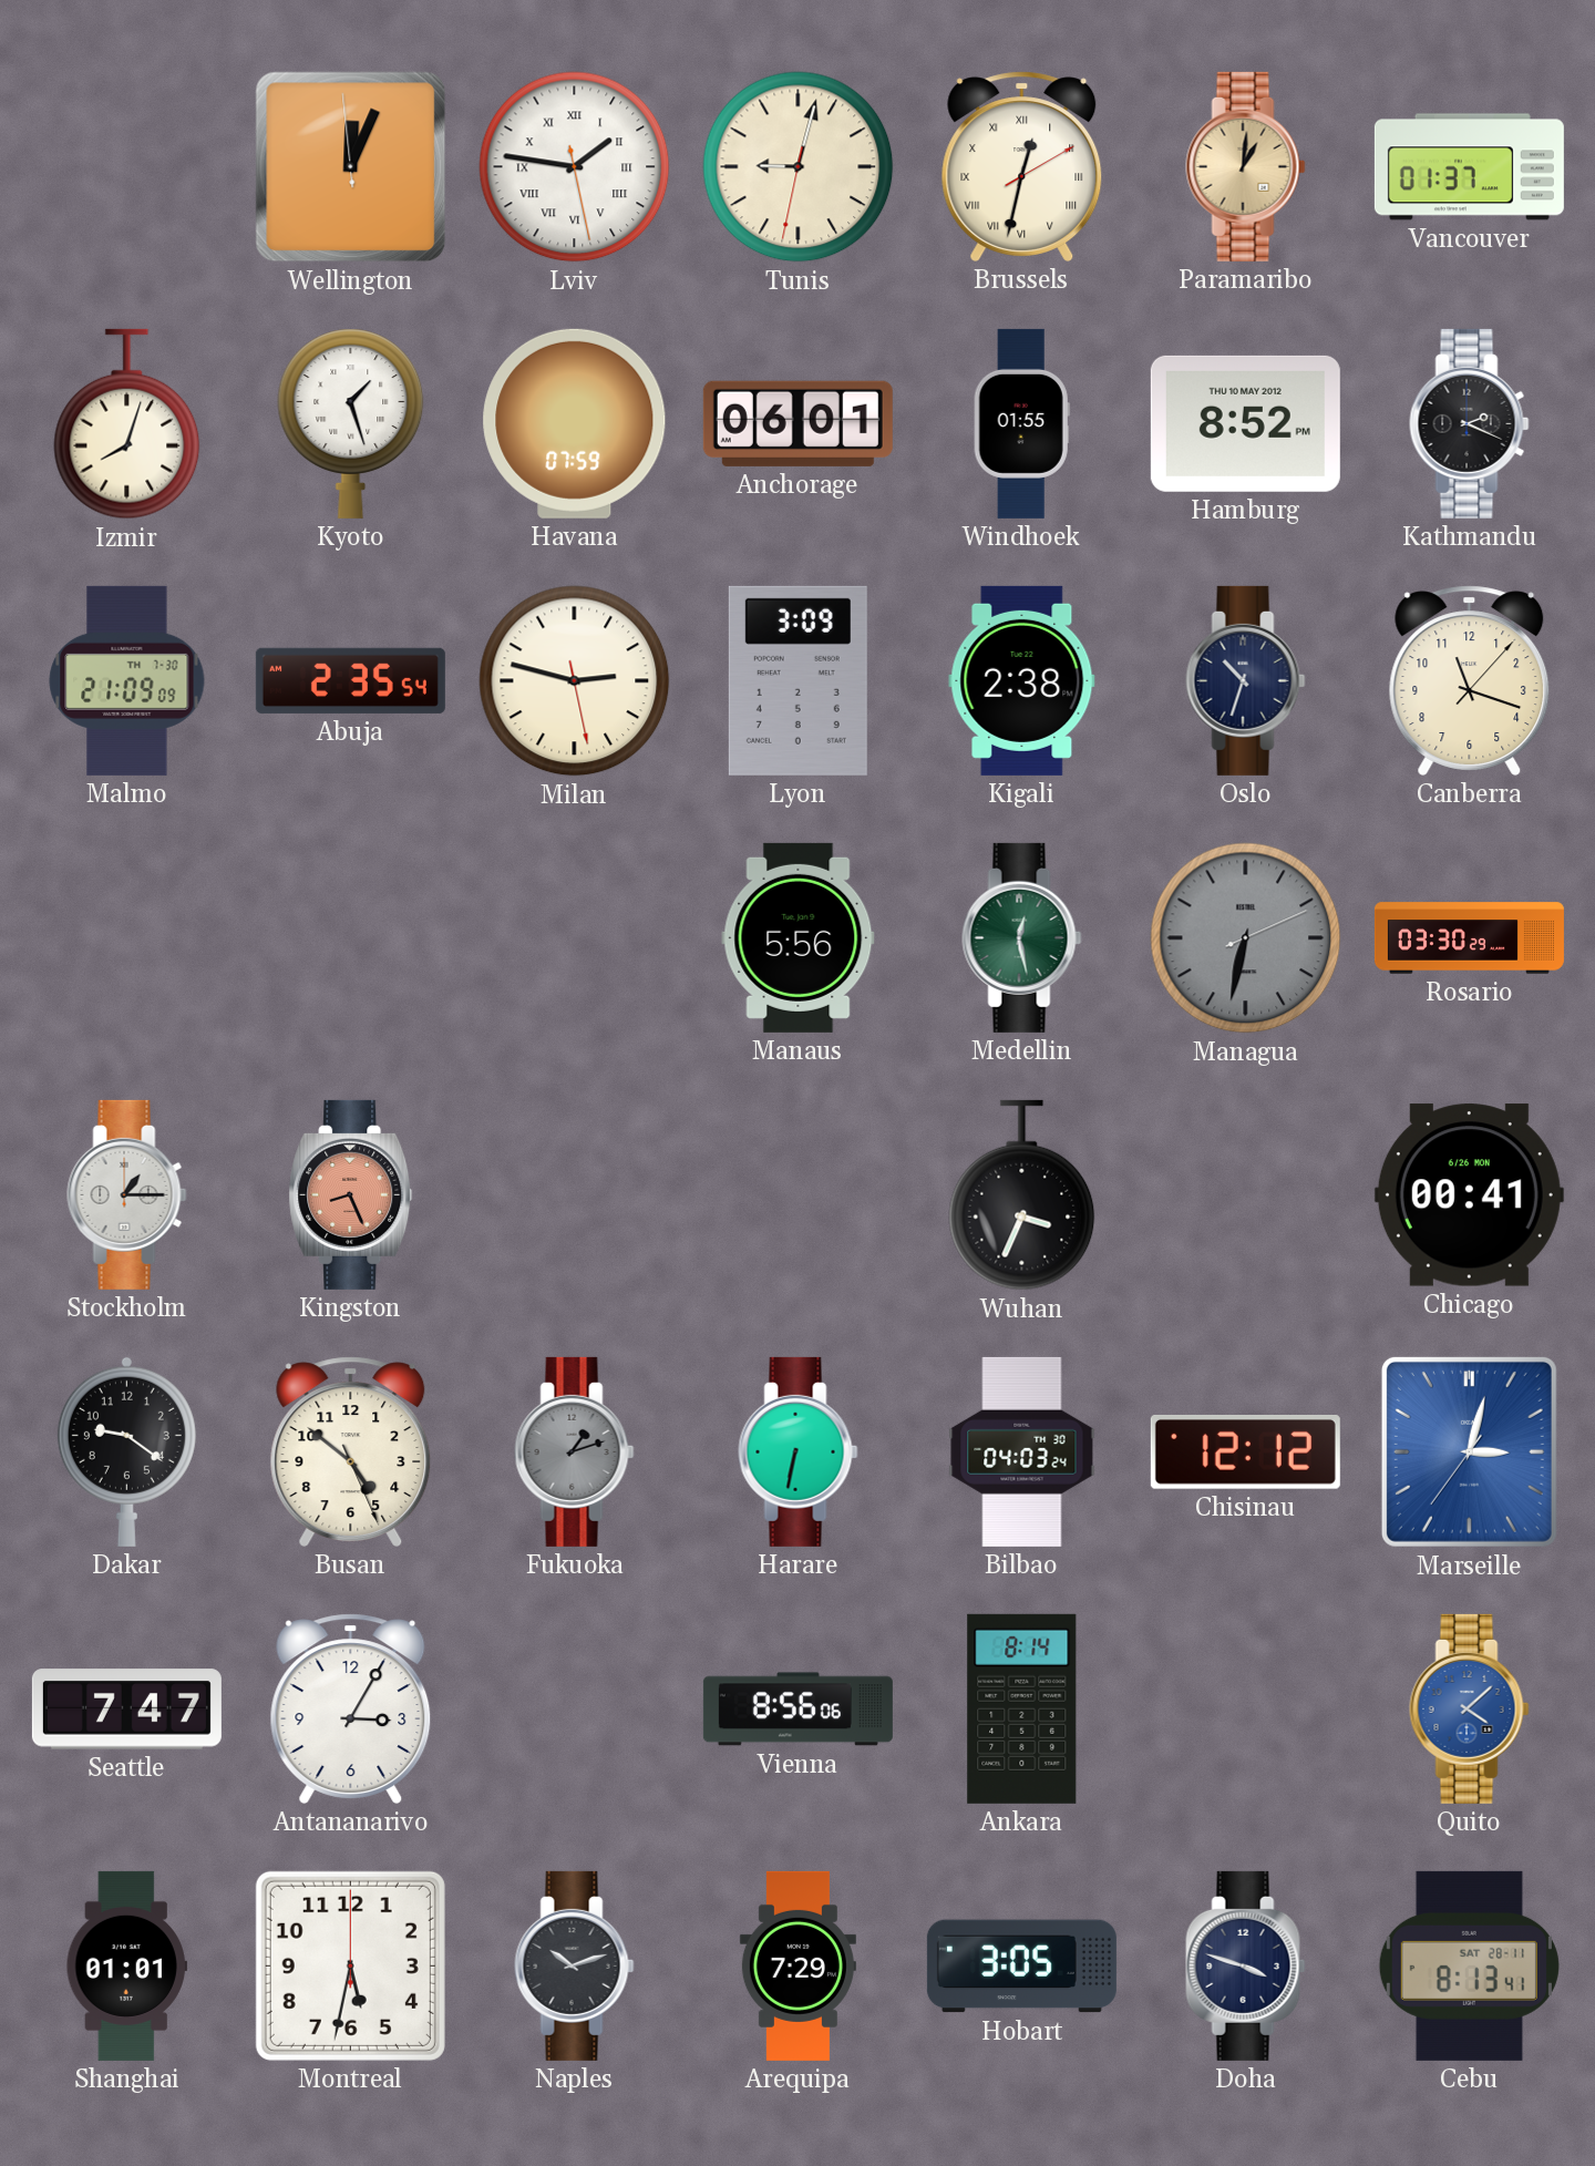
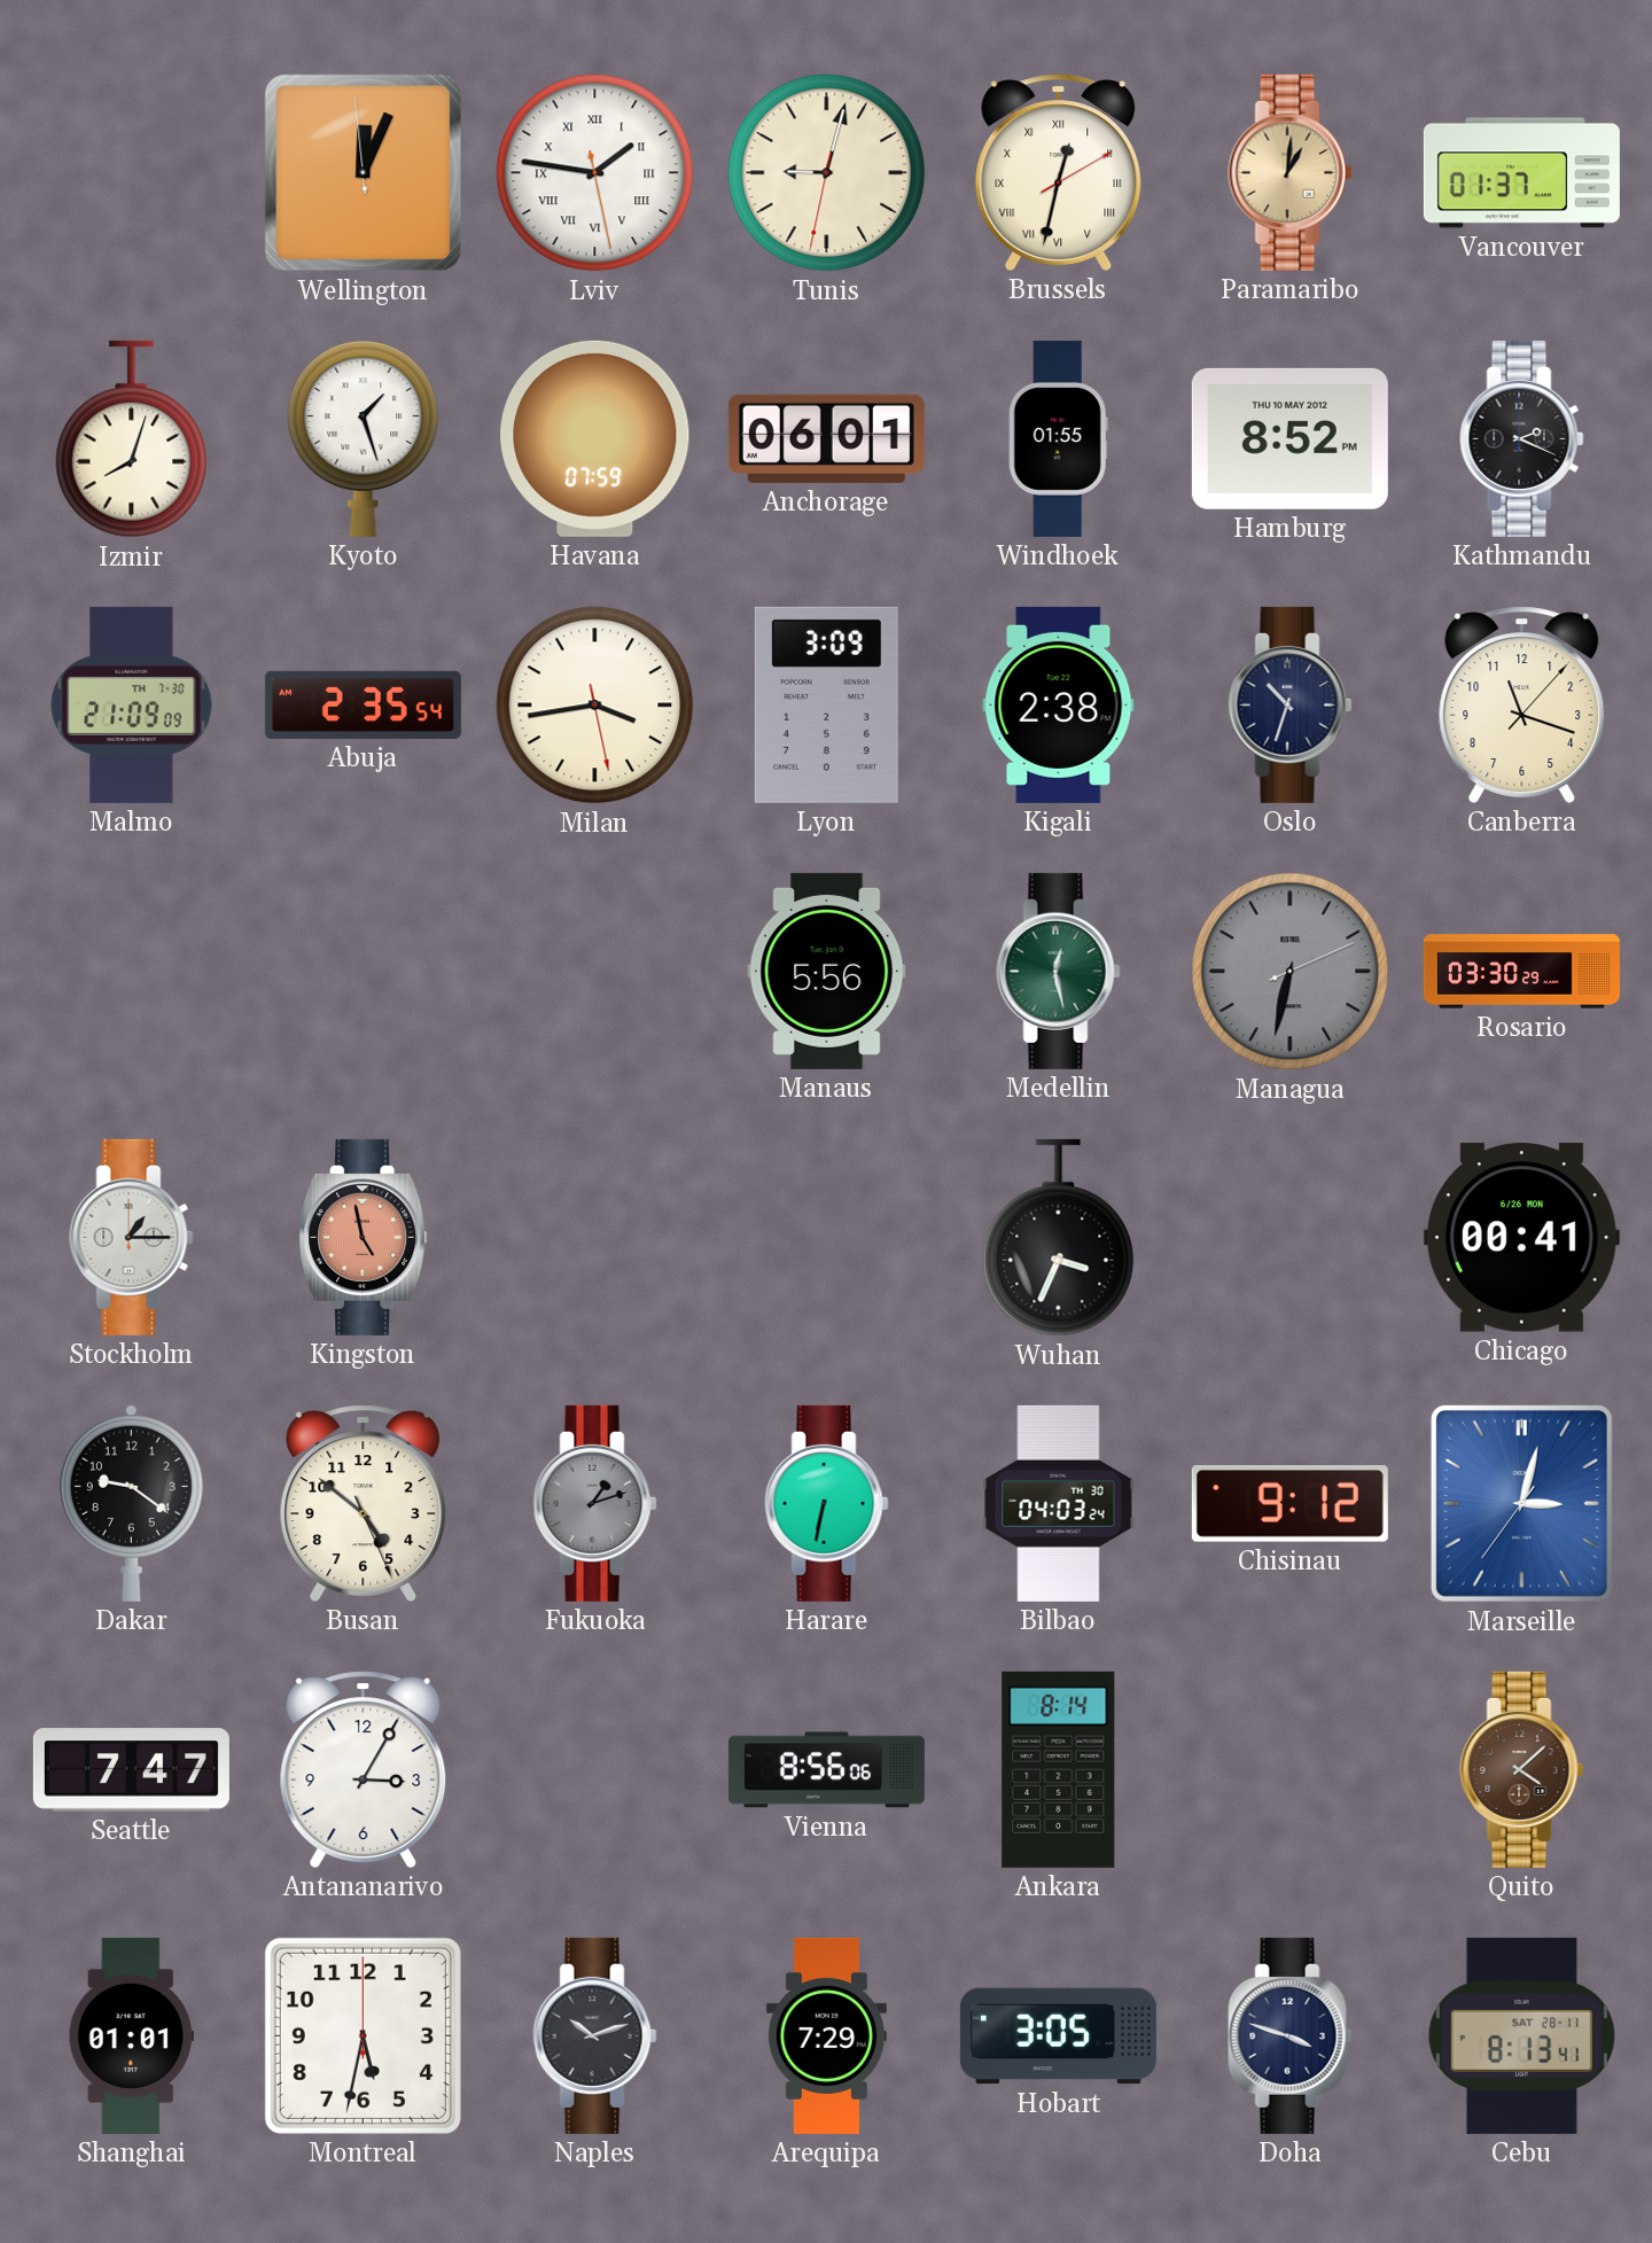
Milan: 2:47 -> 3:43
Kingston: 8:26 -> 4:58
Chisinau: 12:12 -> 9:12
Quito dial: blue -> brown
